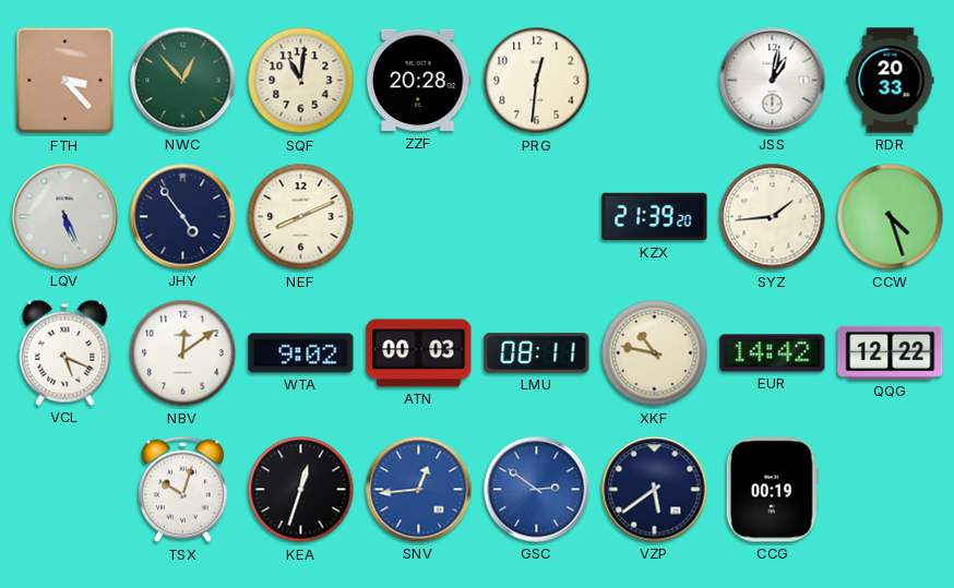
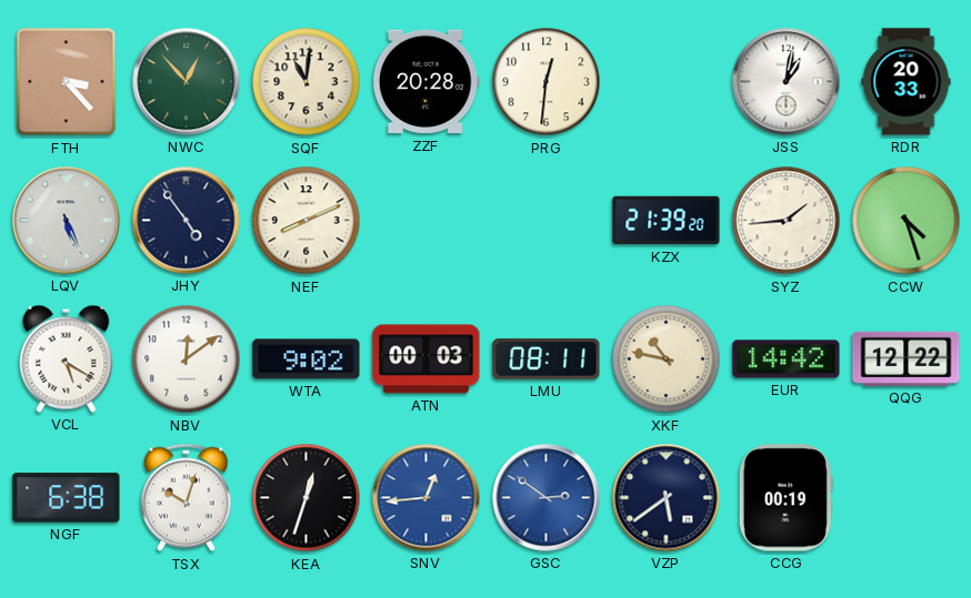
VCL: 5:19 -> 5:20
NGF: none -> 6:38
